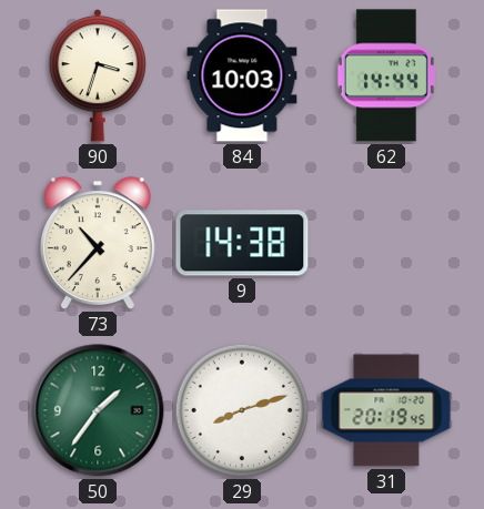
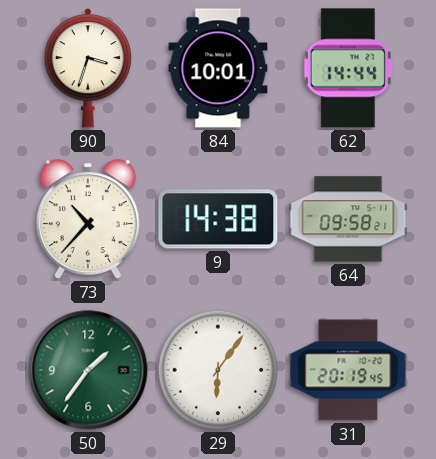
84: 10:03 -> 10:01
64: none -> 09:58
29: 8:12 -> 6:06
